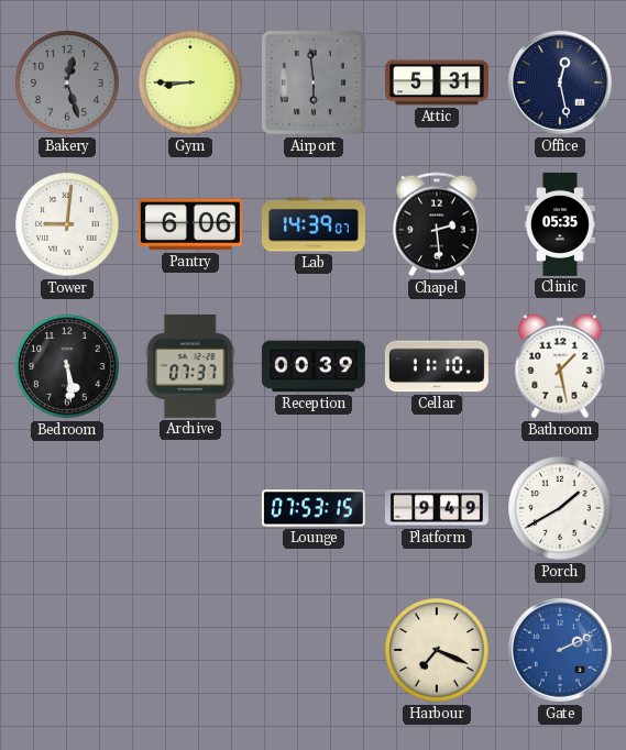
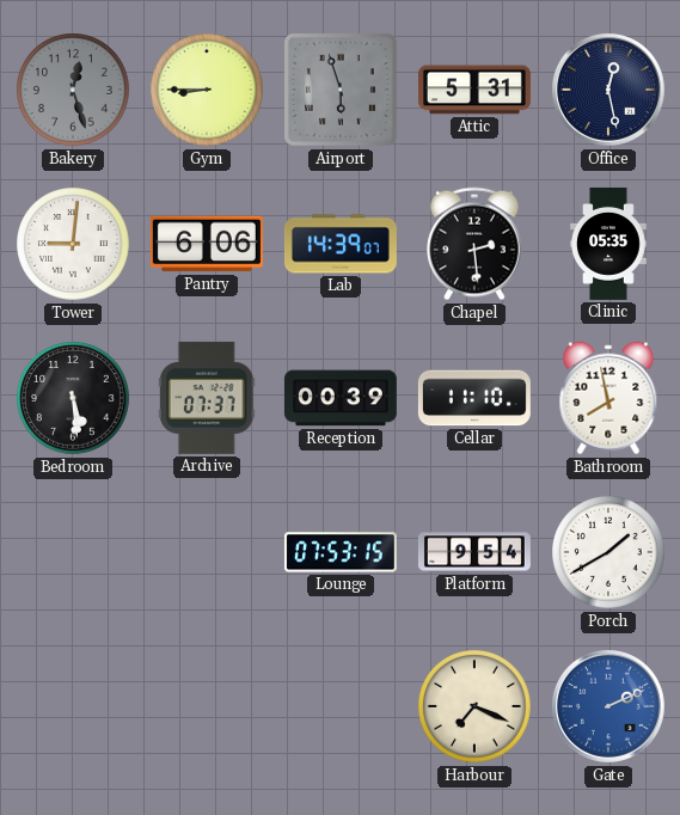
Airport: 5:59 -> 5:57
Bathroom: 1:28 -> 7:58
Platform: 9:49 -> 9:54
